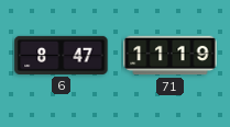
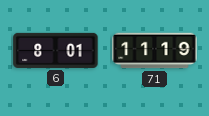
6: 8:47 -> 8:01
